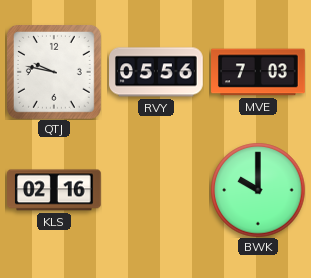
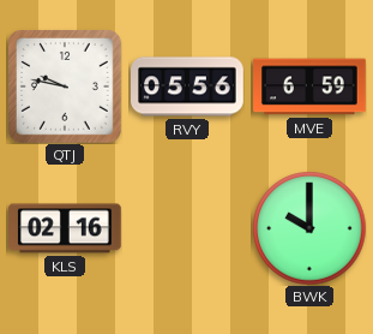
MVE: 7:03 -> 6:59
